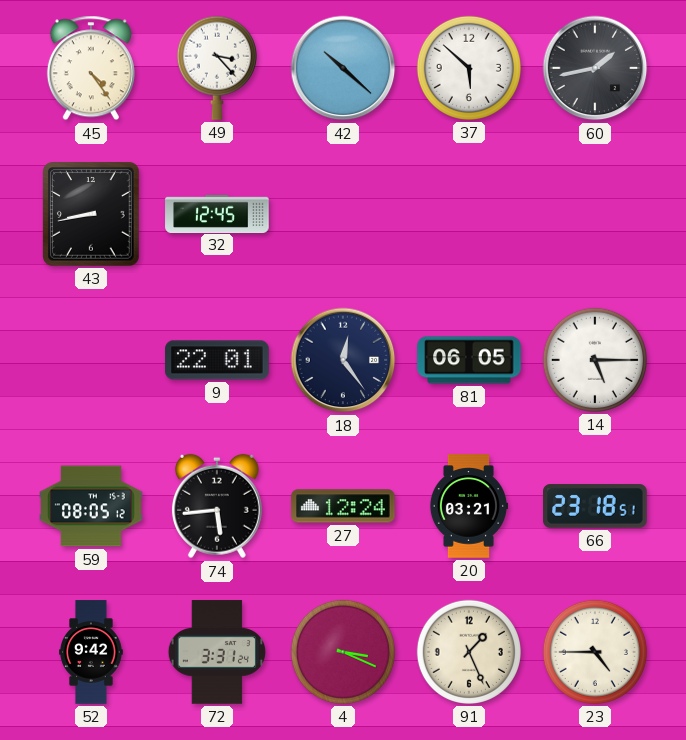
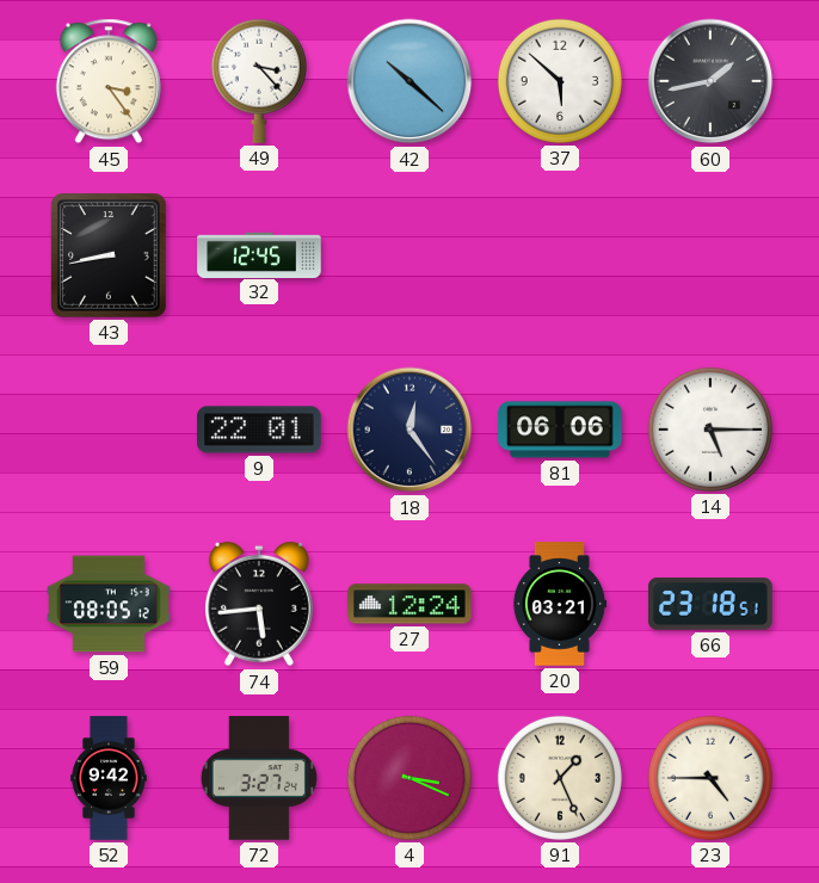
45: 4:24 -> 3:24
81: 06:05 -> 06:06
72: 3:31 -> 3:27
